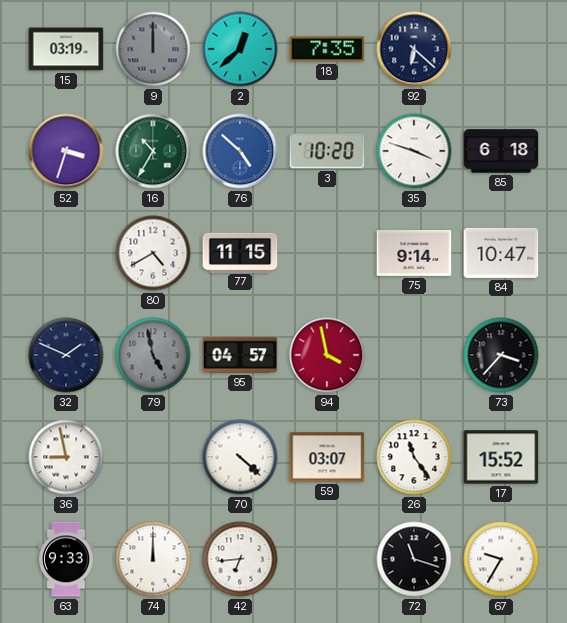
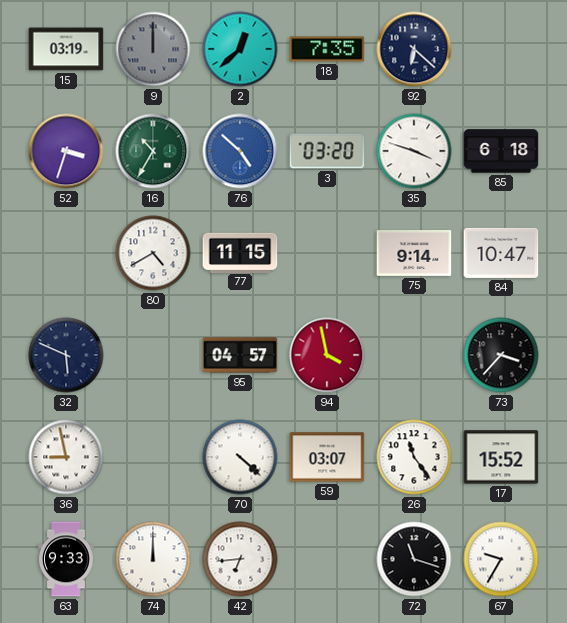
3: 10:20 -> 03:20
32: 1:49 -> 5:49
79: 4:58 -> none
